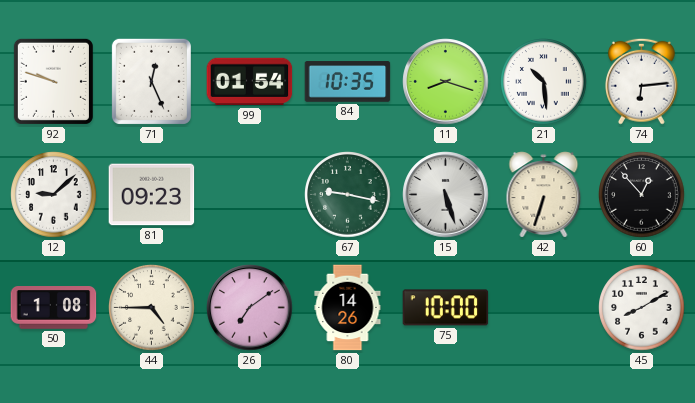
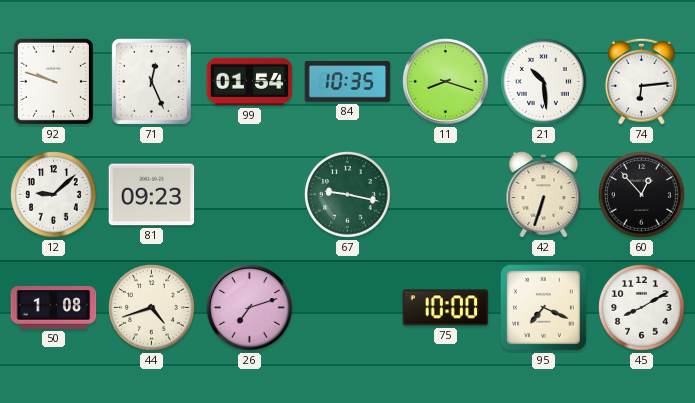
15: 5:27 -> none
44: 4:45 -> 4:42
26: 7:09 -> 7:12
80: 14:26 -> none
95: none -> 7:19
